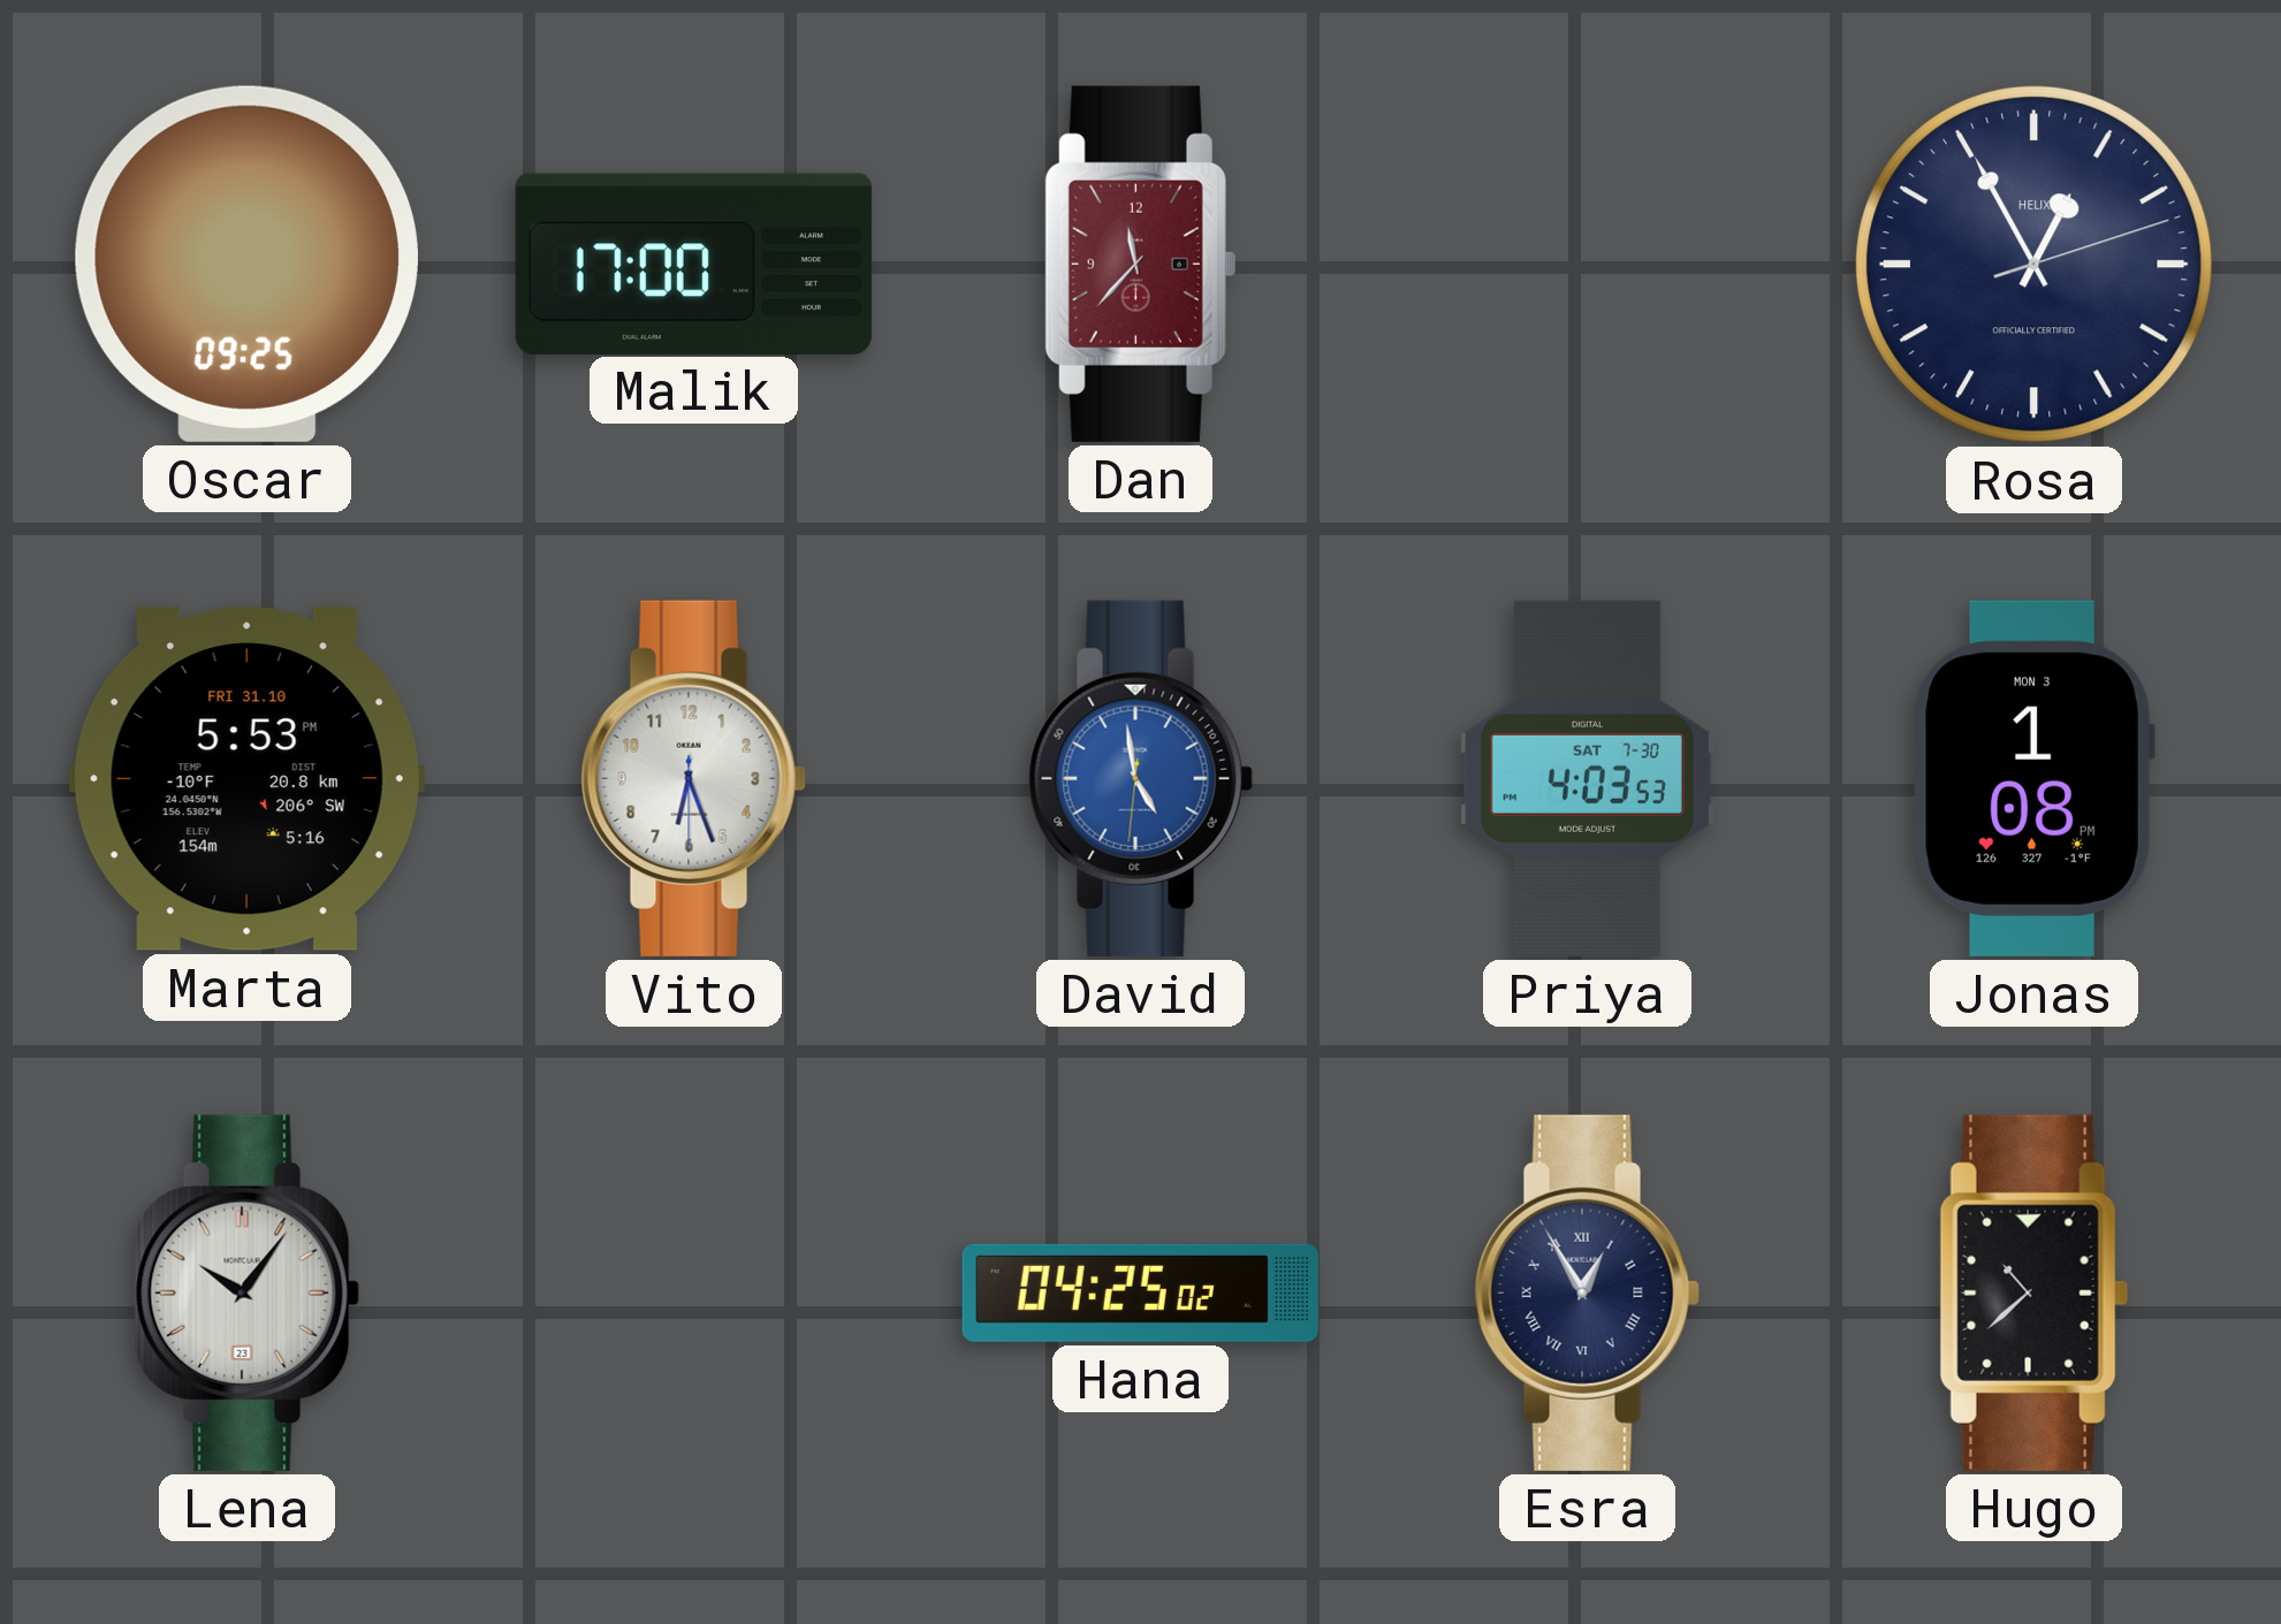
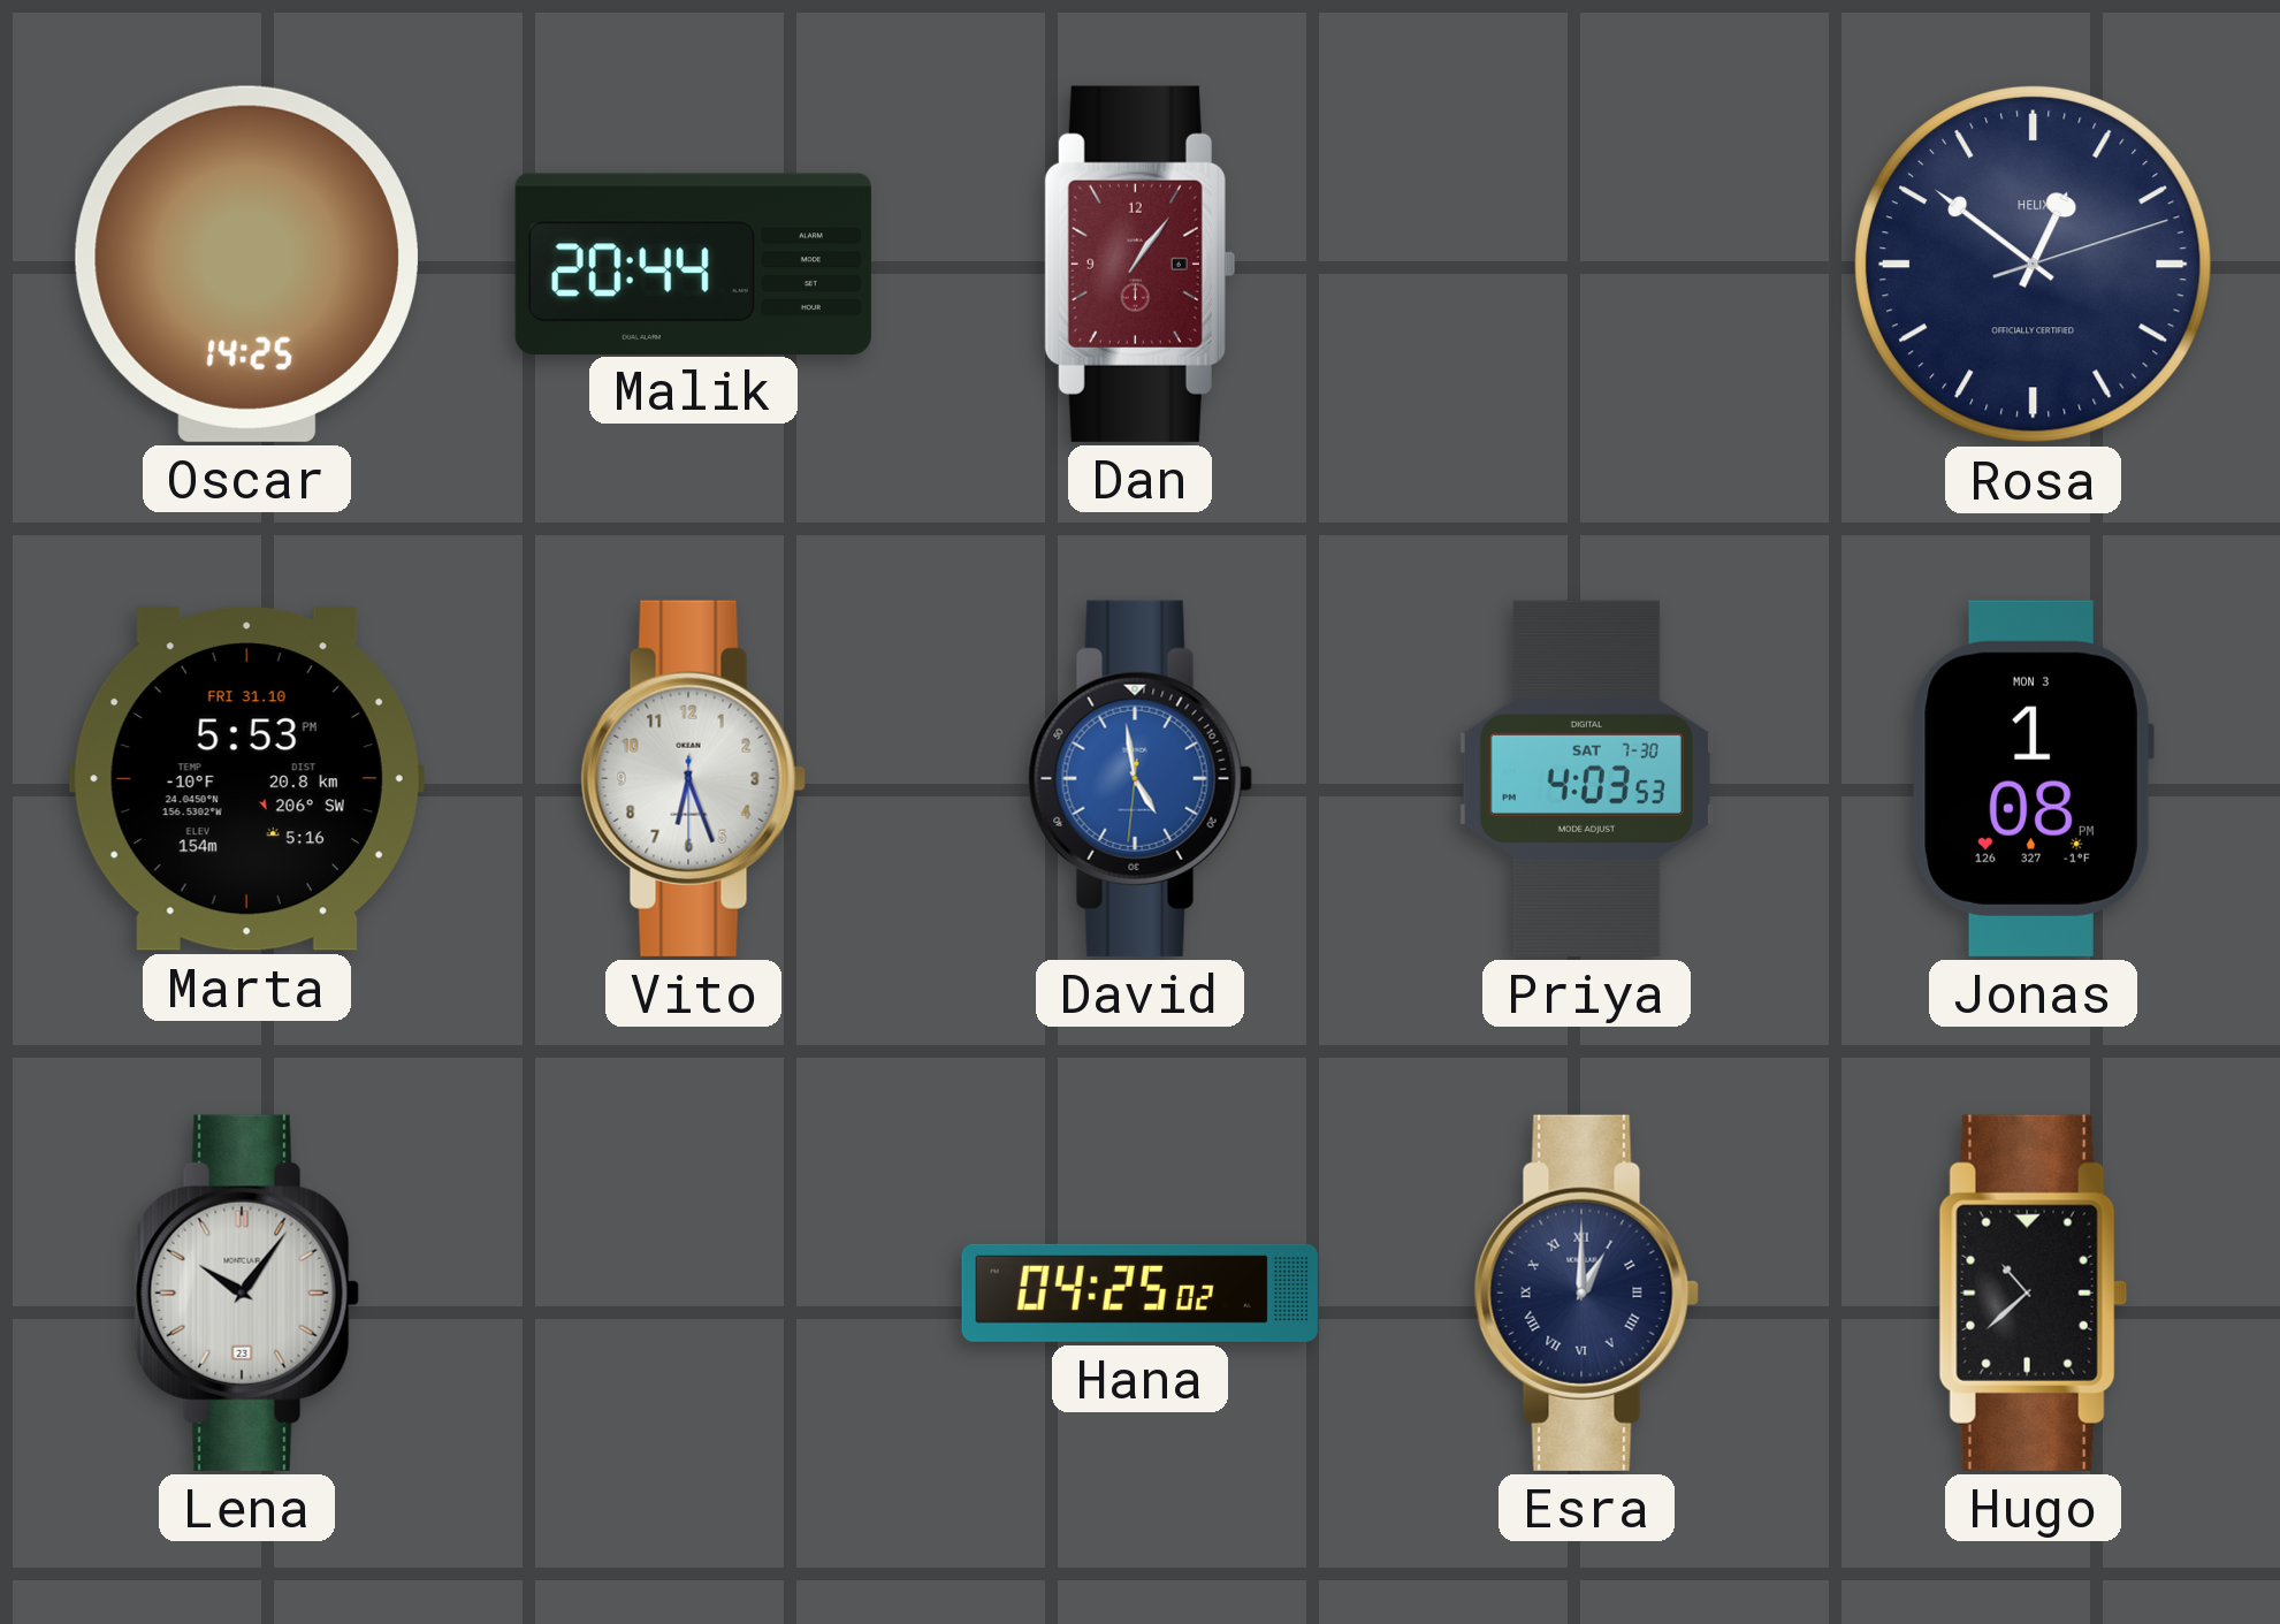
Oscar: 09:25 -> 14:25
Malik: 17:00 -> 20:44
Dan: 11:37 -> 1:06
Rosa: 12:55 -> 12:51
Esra: 12:55 -> 1:00
